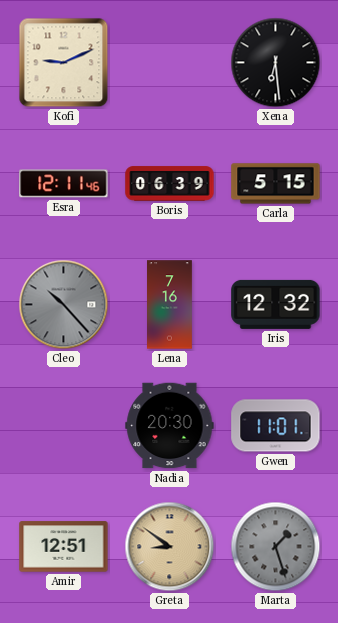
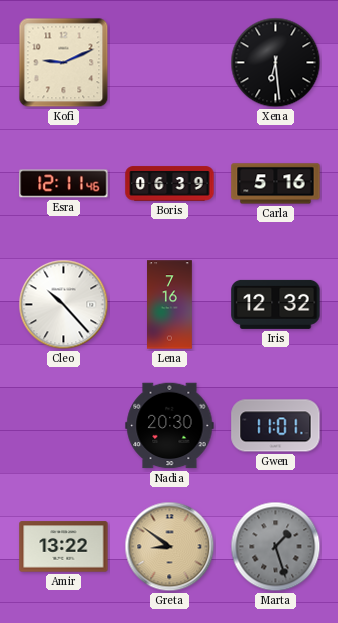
Carla: 5:15 -> 5:16
Cleo dial: grey -> white
Amir: 12:51 -> 13:22
